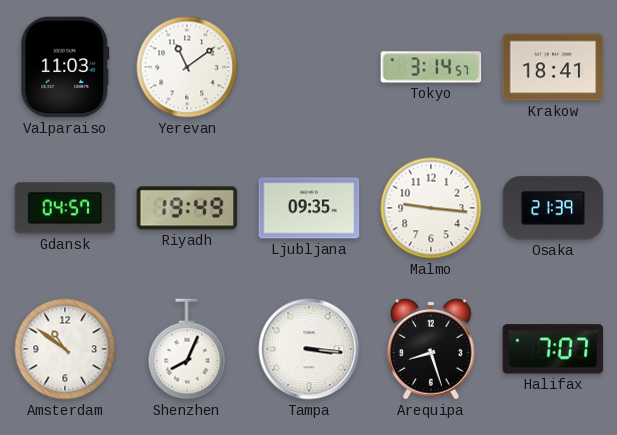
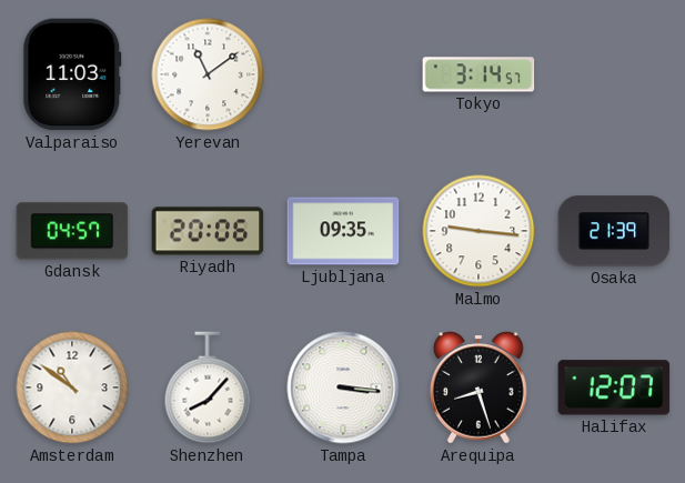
Krakow: 18:41 -> none
Riyadh: 19:49 -> 20:06
Shenzhen: 8:04 -> 8:07
Halifax: 7:07 -> 12:07
